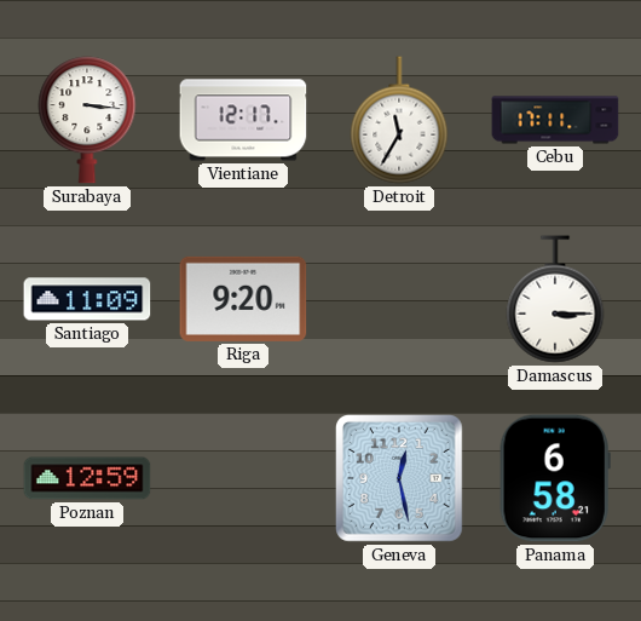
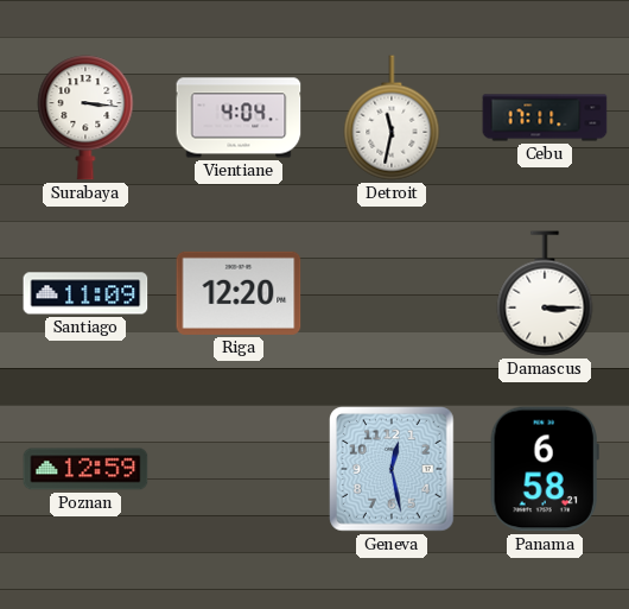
Vientiane: 12:17 -> 4:04
Detroit: 11:35 -> 11:32
Riga: 9:20 -> 12:20
